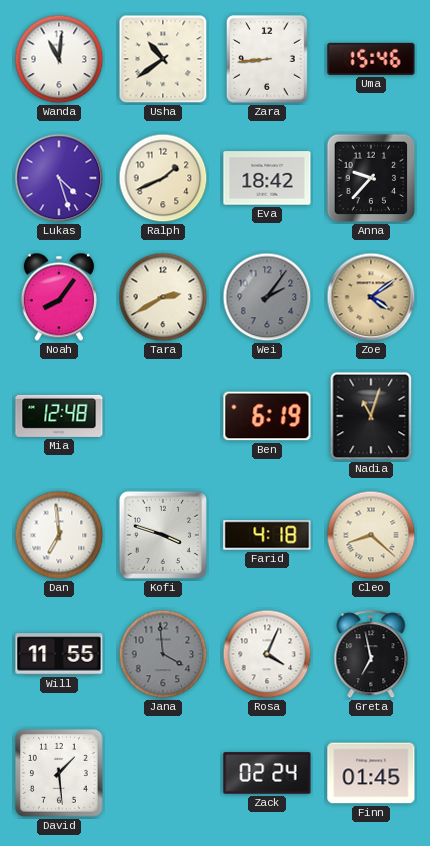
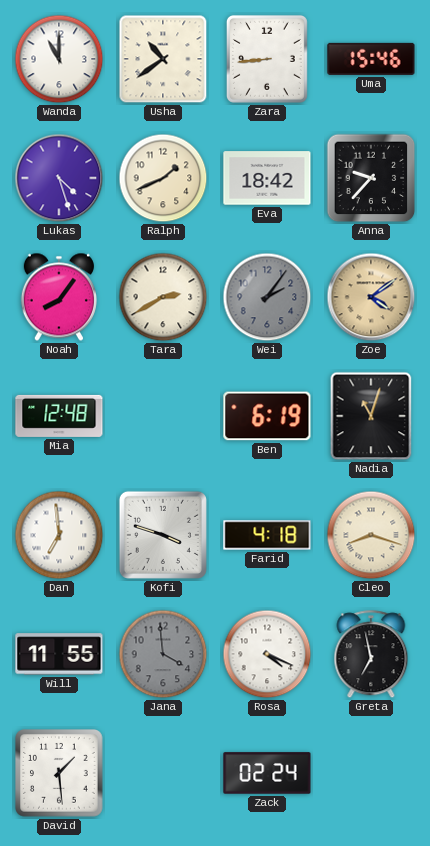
Wanda: 11:01 -> 11:00
Cleo: 8:22 -> 8:18
Rosa: 4:04 -> 4:19
Finn: 01:45 -> none
